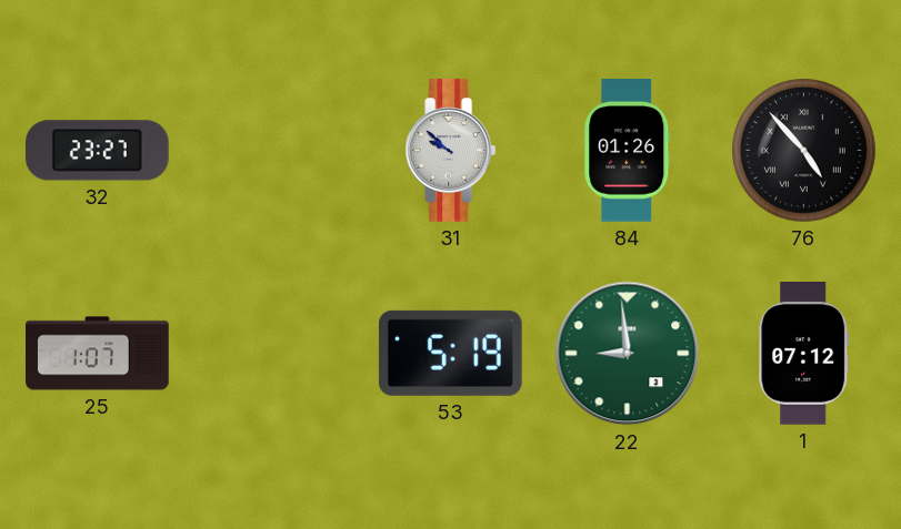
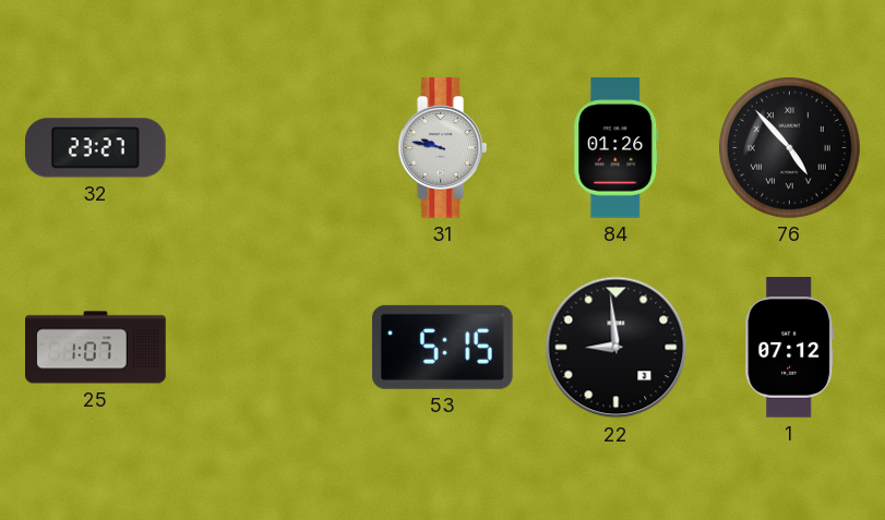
31: 9:52 -> 9:47
53: 5:19 -> 5:15
22 dial: green -> black
